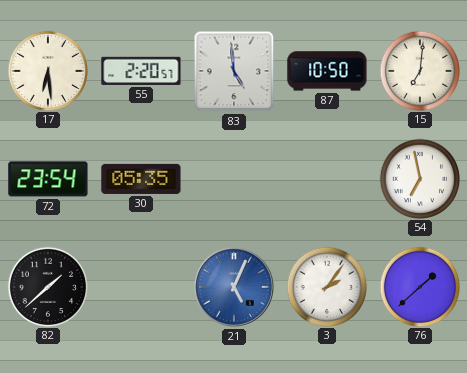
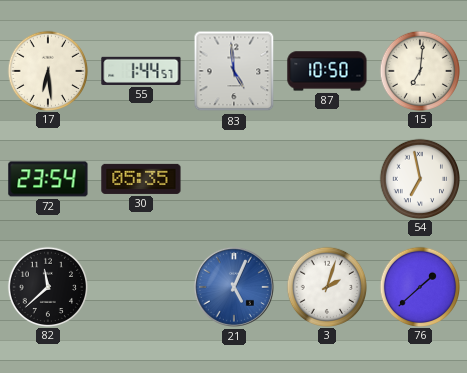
55: 2:20 -> 1:44
82: 1:38 -> 11:38
3: 2:06 -> 2:03
